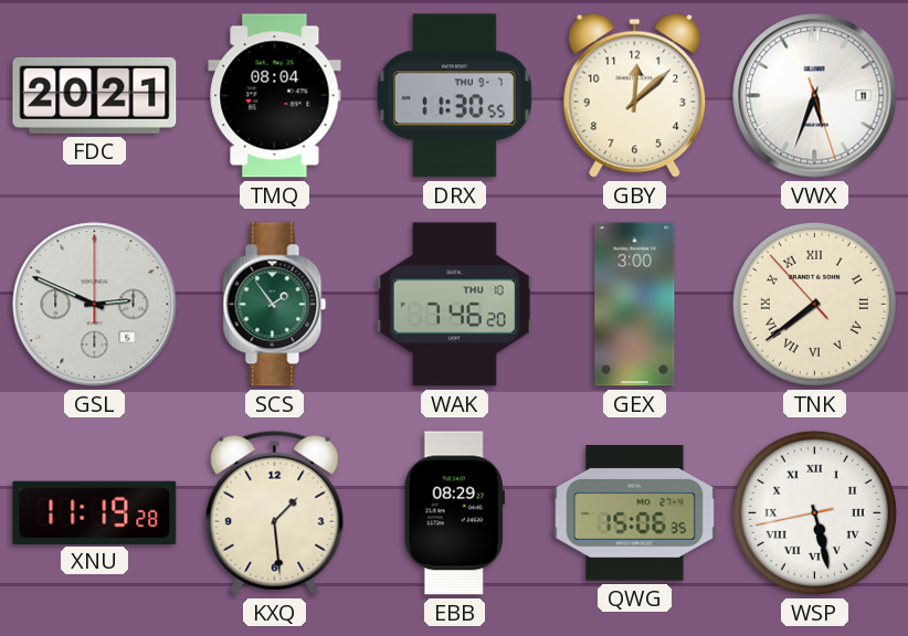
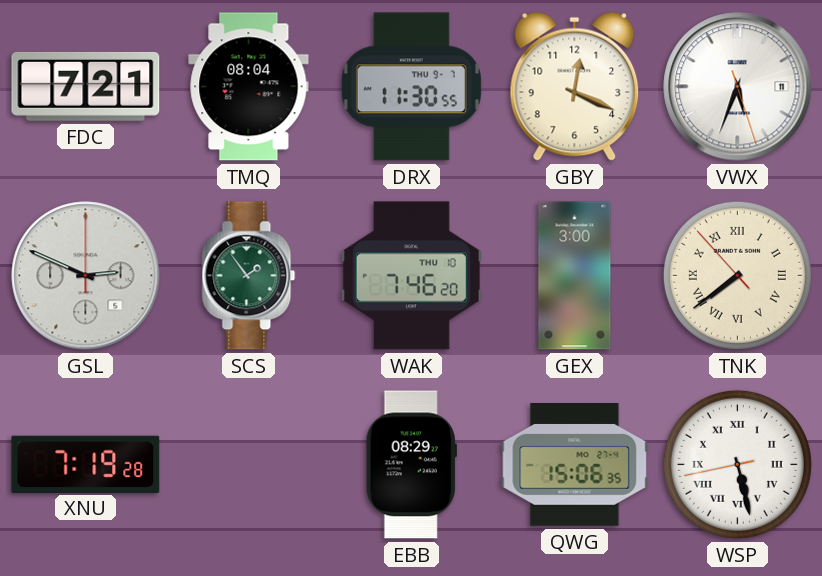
FDC: 20:21 -> 7:21
GBY: 12:08 -> 12:19
XNU: 11:19 -> 7:19
KXQ: 1:29 -> none
